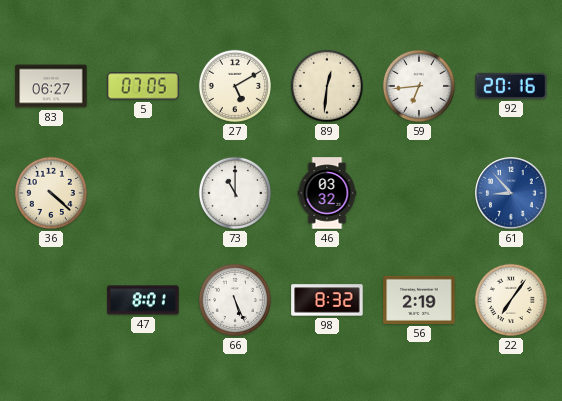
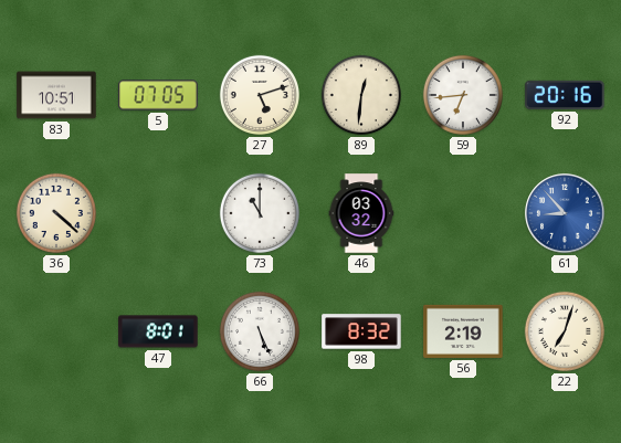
83: 06:27 -> 10:51
27: 5:10 -> 5:12
22: 7:06 -> 7:03
